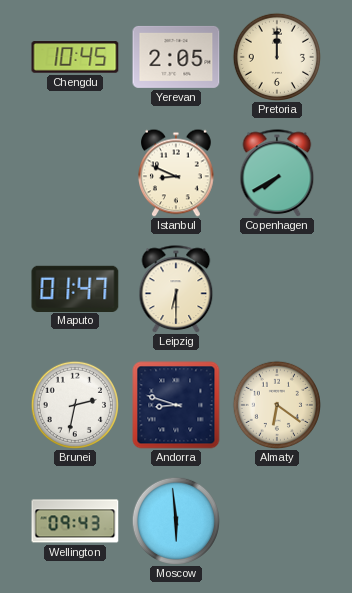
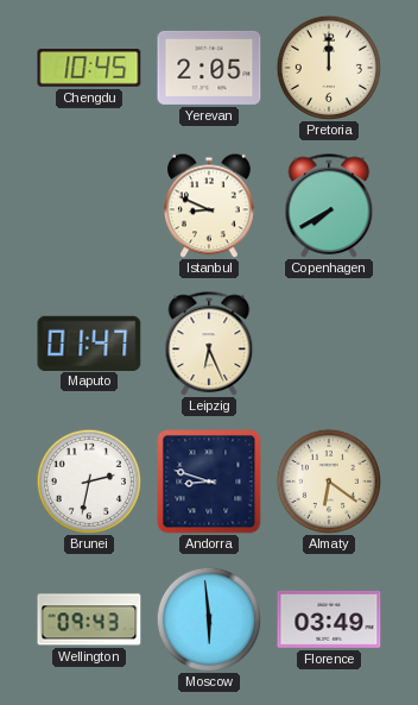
Leipzig: 6:30 -> 6:26
Florence: none -> 03:49
